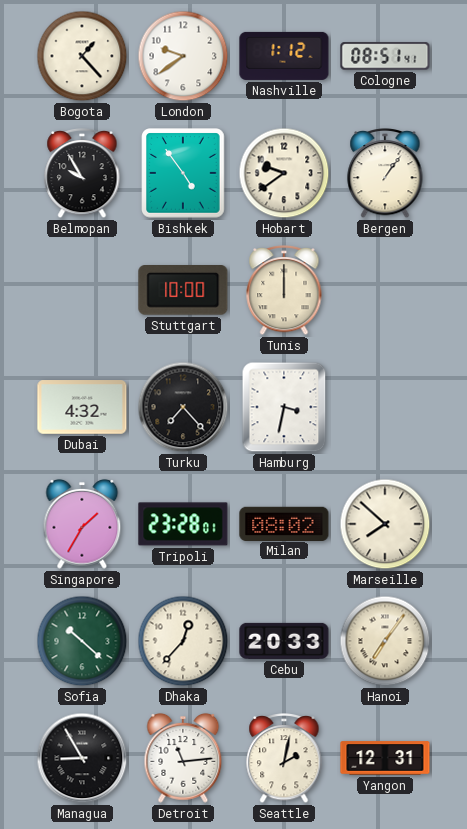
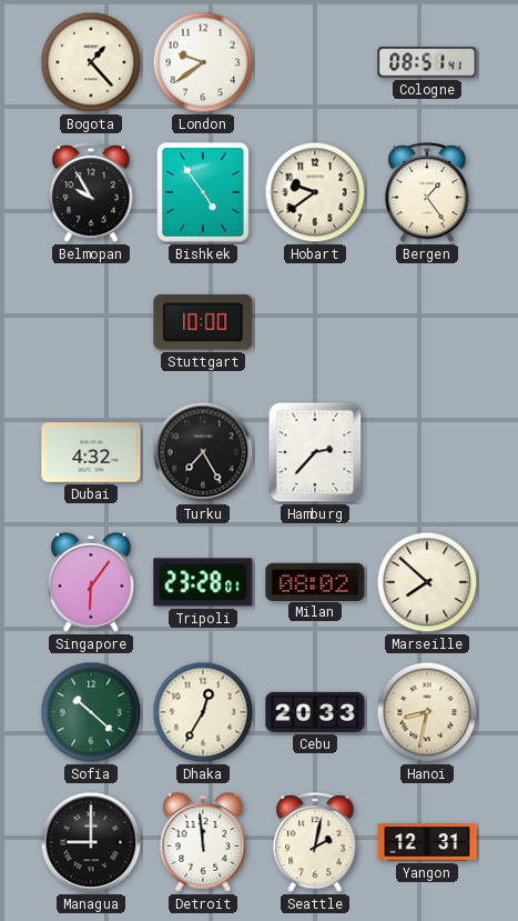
Nashville: 1:12 -> none
Bergen: 1:06 -> 1:24
Tunis: 12:00 -> none
Turku: 7:23 -> 7:25
Hamburg: 3:32 -> 2:37
Singapore: 1:35 -> 6:06
Dhaka: 12:37 -> 12:35
Hanoi: 7:06 -> 8:32
Managua: 8:55 -> 9:00
Detroit: 11:14 -> 11:59
